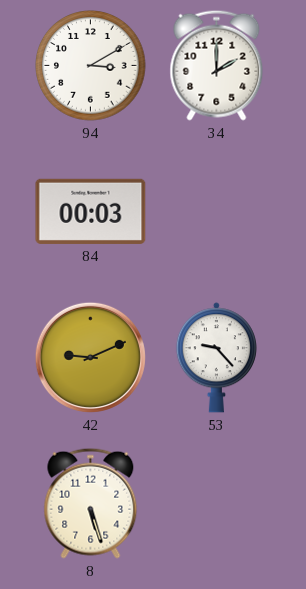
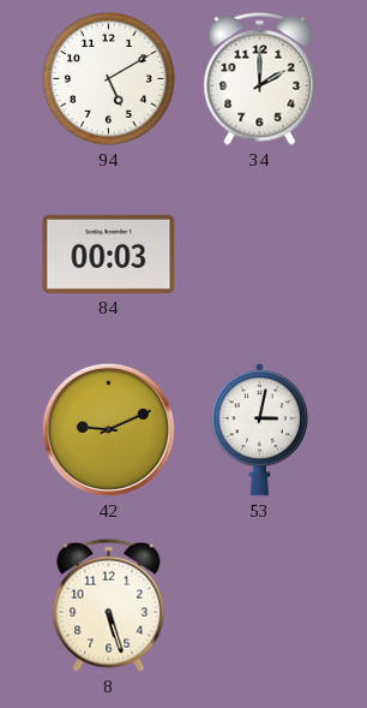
94: 3:10 -> 5:10
53: 9:23 -> 3:02
